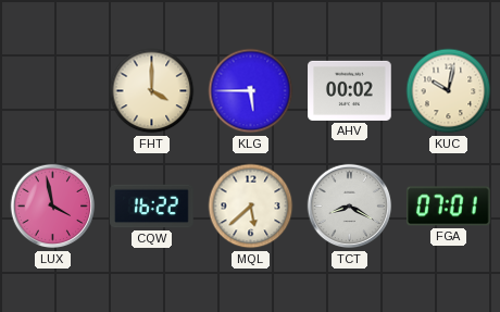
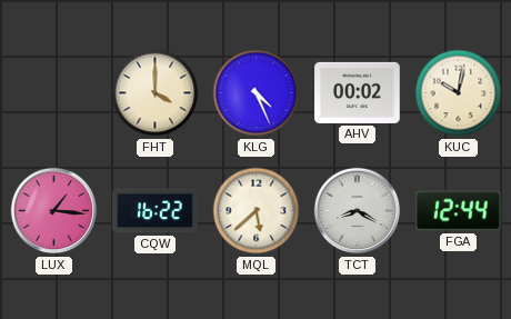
KLG: 5:45 -> 4:26
LUX: 3:58 -> 1:16
FGA: 07:01 -> 12:44
